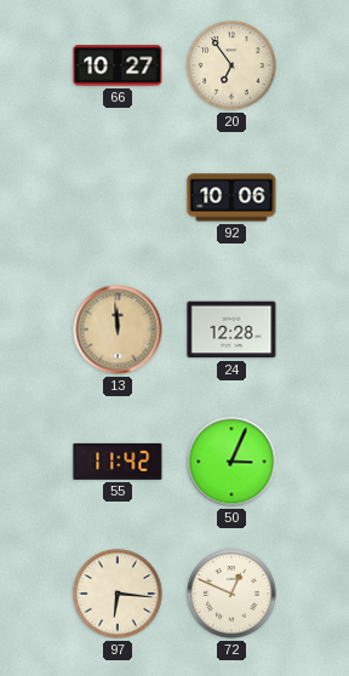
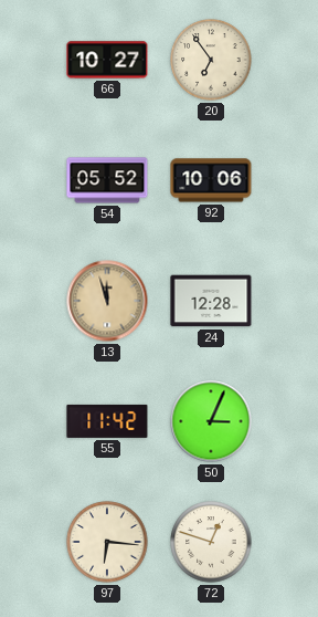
54: none -> 05:52
13: 11:59 -> 11:57
72: 12:49 -> 12:48
